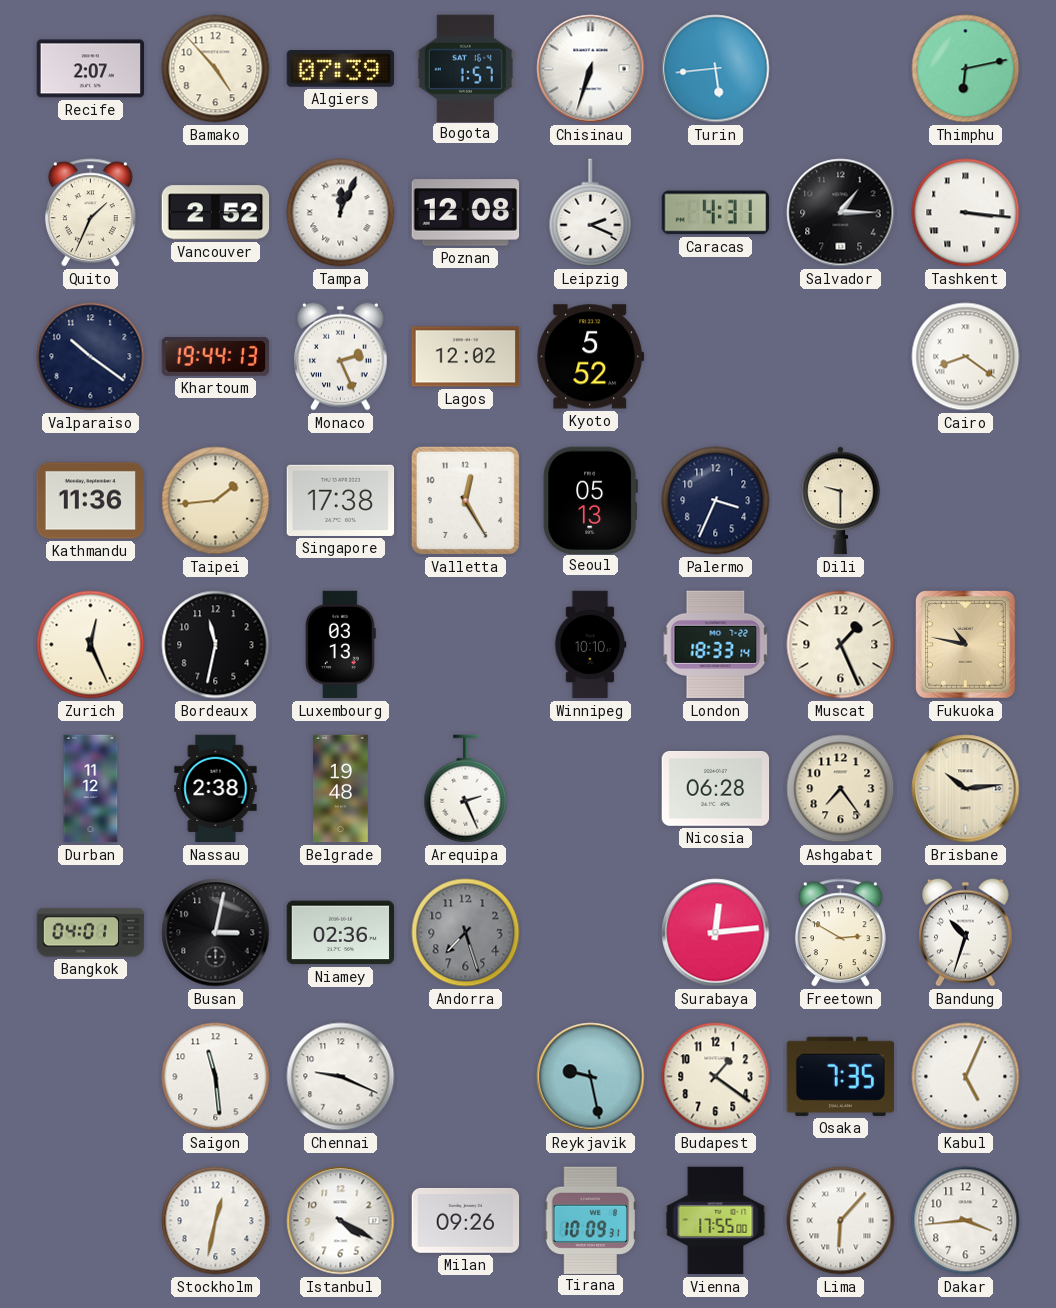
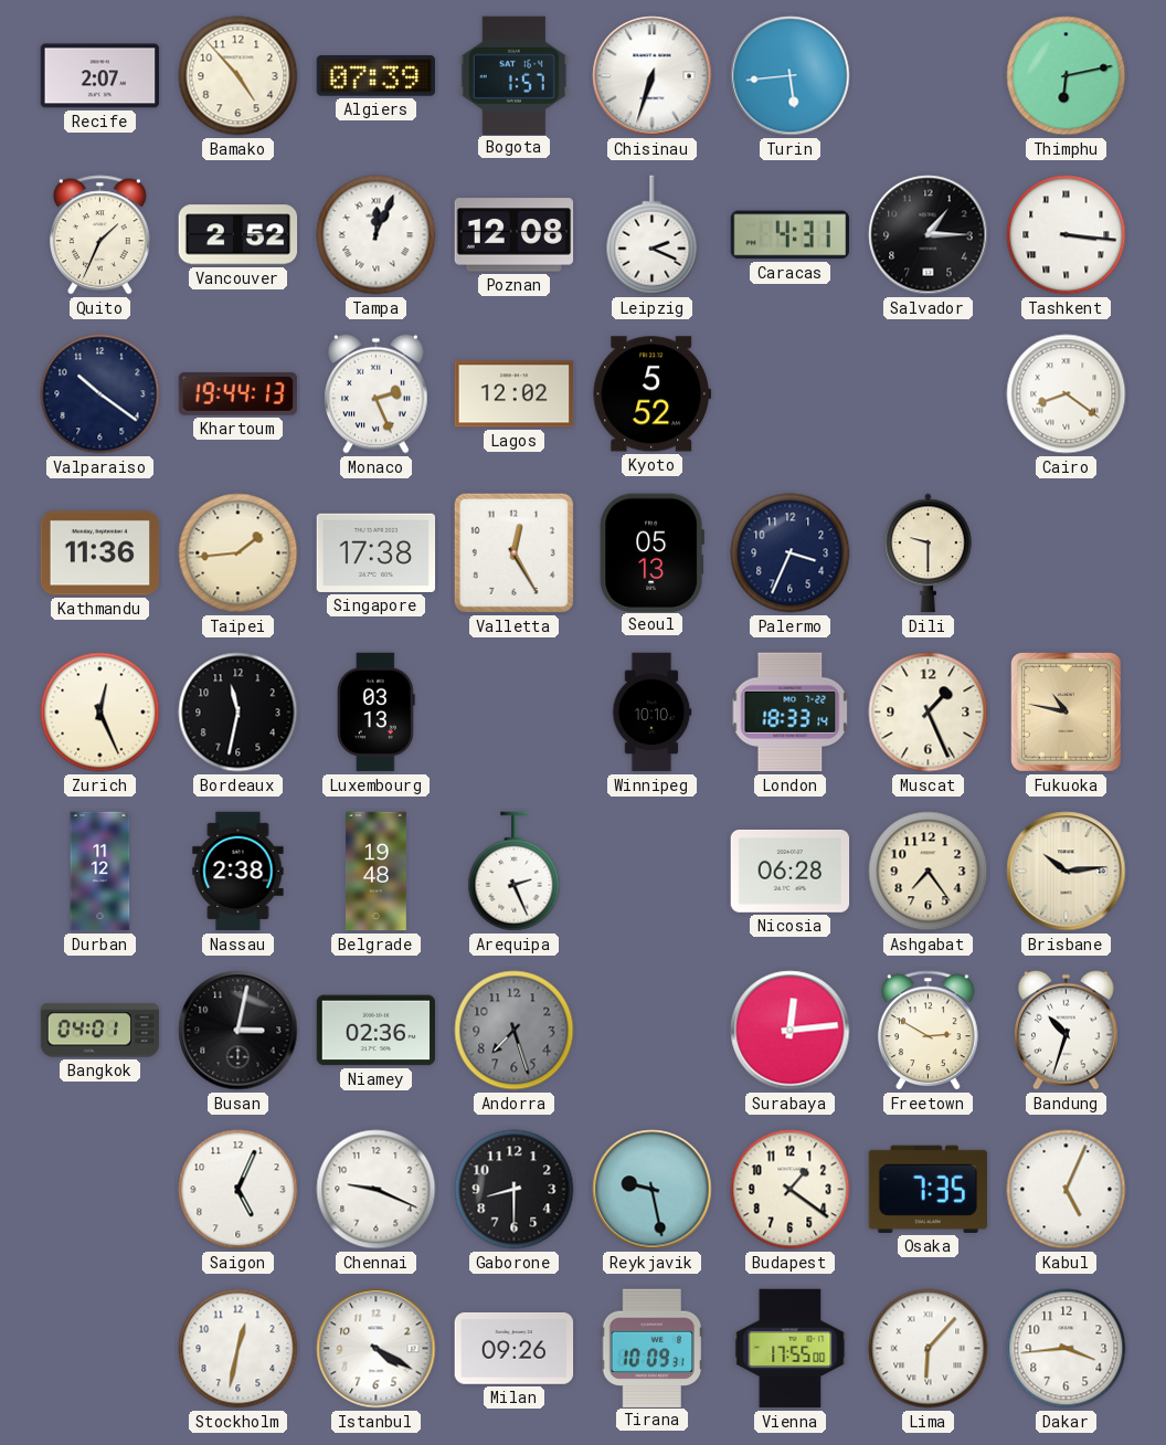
Saigon: 11:29 -> 5:04
Gaborone: none -> 8:30
